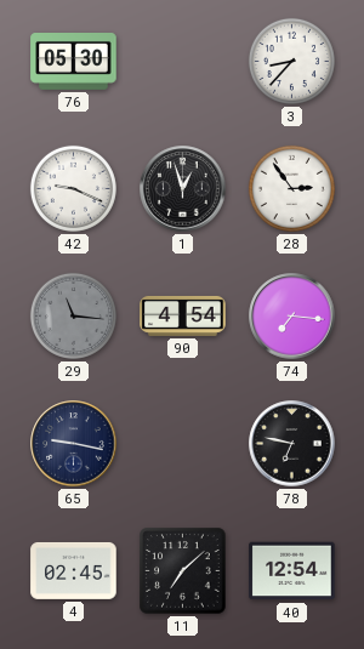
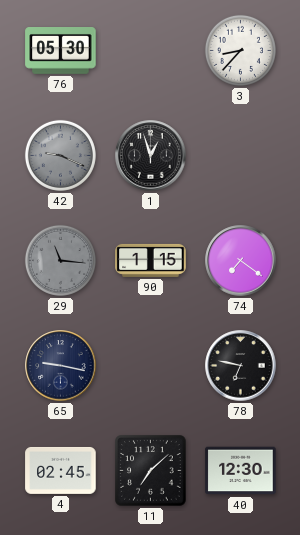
42 dial: white -> grey
28: 2:54 -> none
90: 4:54 -> 1:15
74: 7:16 -> 7:21
40: 12:54 -> 12:30
